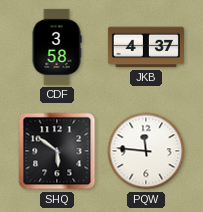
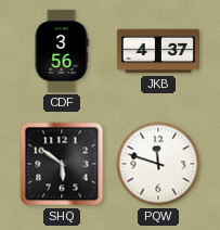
CDF: 3:58 -> 3:56
PQW: 11:46 -> 11:48
